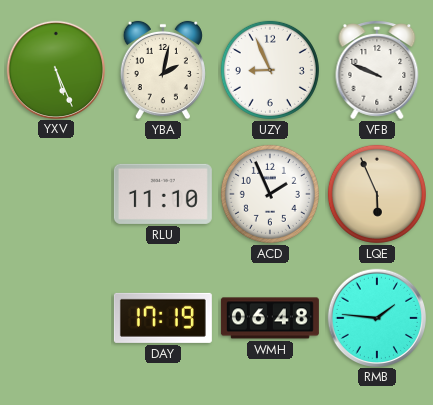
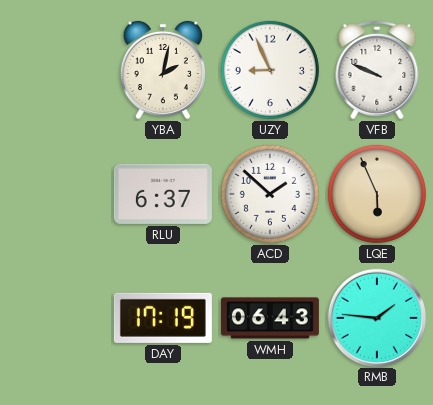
YXV: 5:26 -> none
RLU: 11:10 -> 6:37
ACD: 1:56 -> 1:52
WMH: 06:48 -> 06:43
